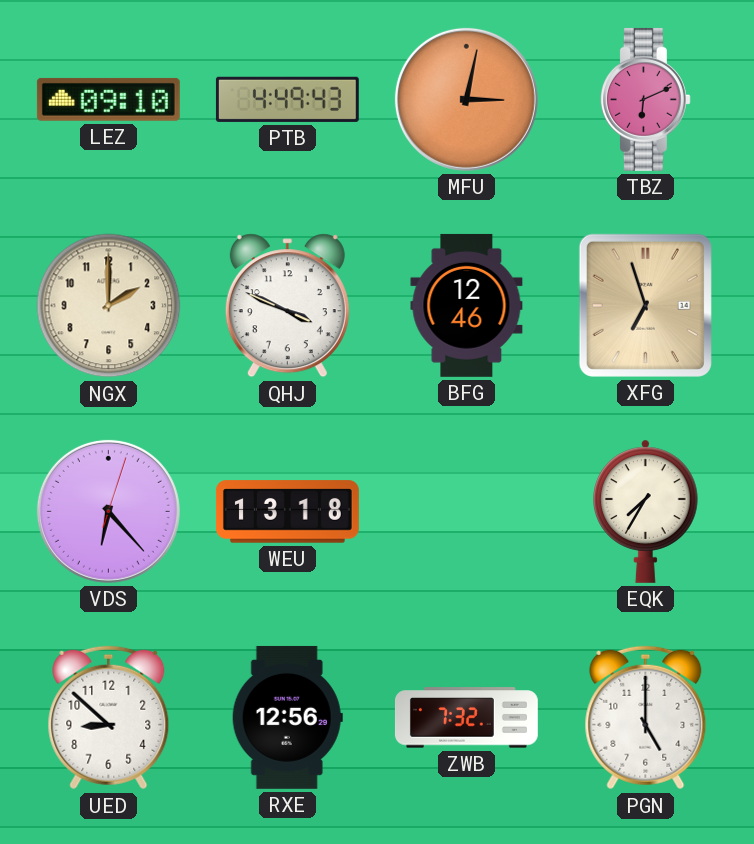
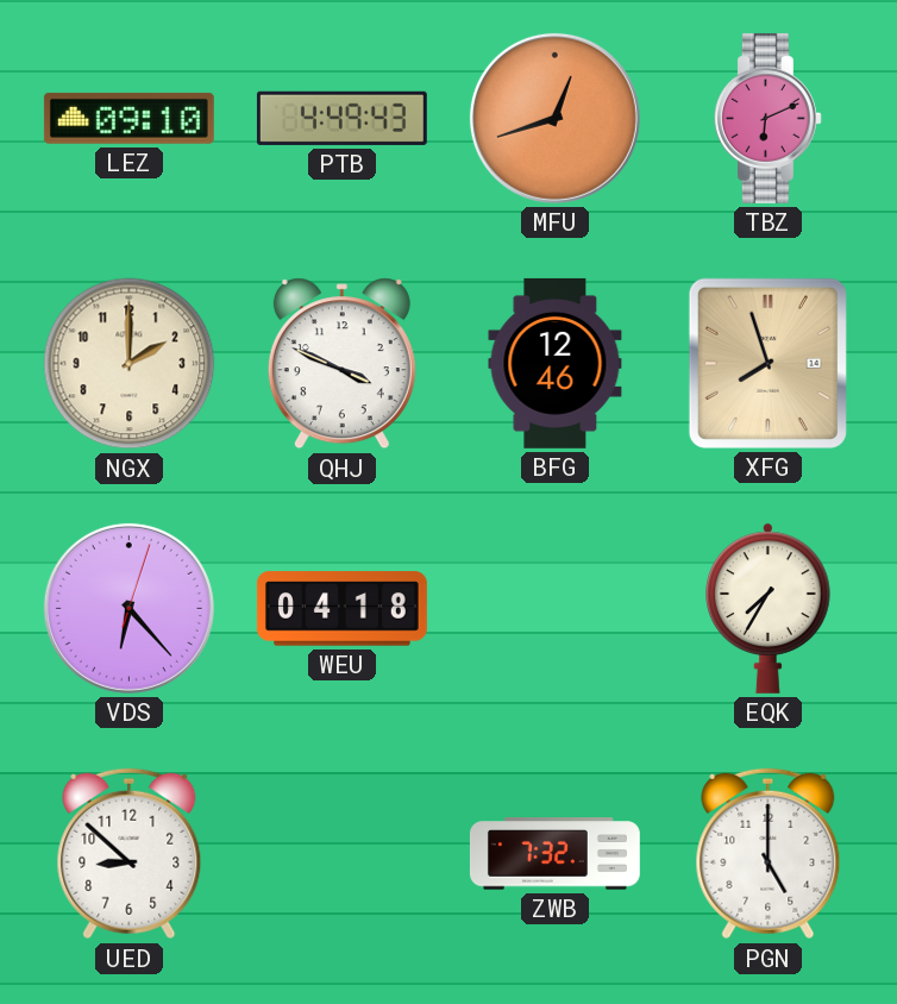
MFU: 3:02 -> 12:42
XFG: 6:57 -> 7:57
WEU: 13:18 -> 04:18
RXE: 12:56 -> none
